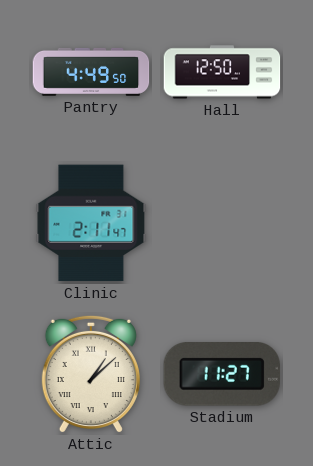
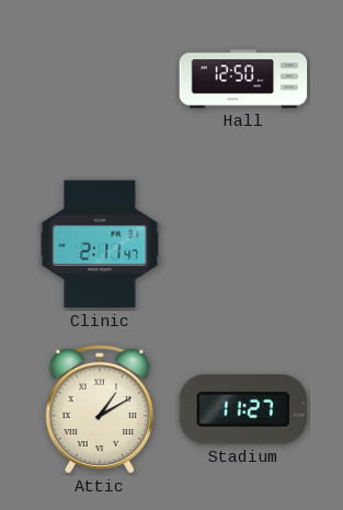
Pantry: 4:49 -> none
Attic: 1:08 -> 1:10
